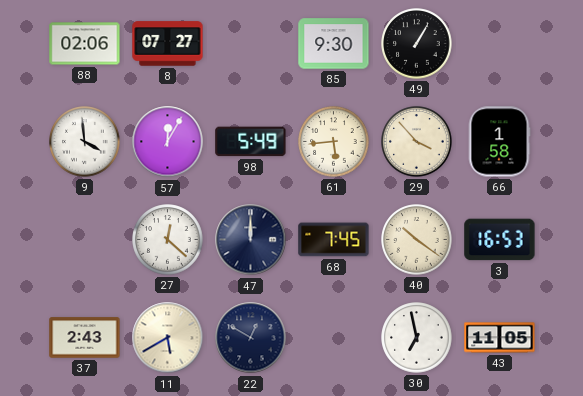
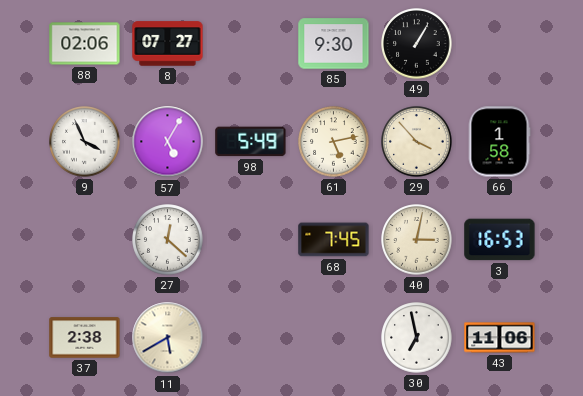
9: 3:59 -> 3:56
57: 12:05 -> 5:05
61: 5:44 -> 5:13
47: 12:00 -> none
40: 10:21 -> 3:02
37: 2:43 -> 2:38
22: 12:50 -> none
43: 11:05 -> 11:06
